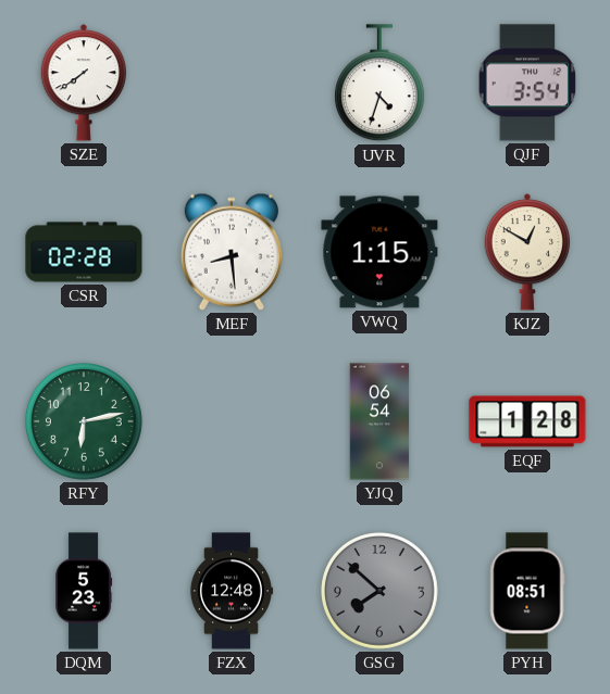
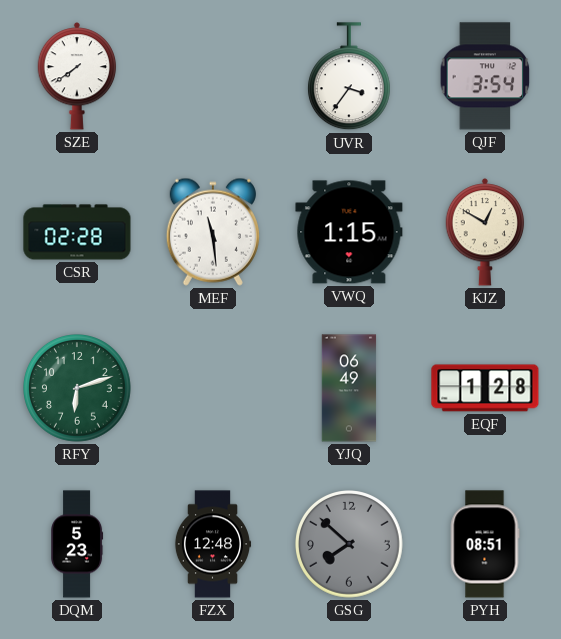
UVR: 4:33 -> 3:36
MEF: 8:29 -> 11:29
RFY: 6:13 -> 6:12
YJQ: 06:54 -> 06:49
